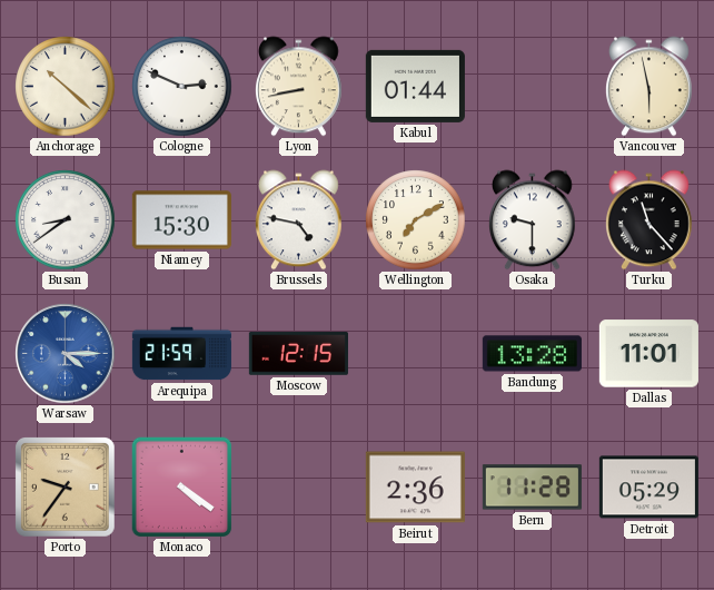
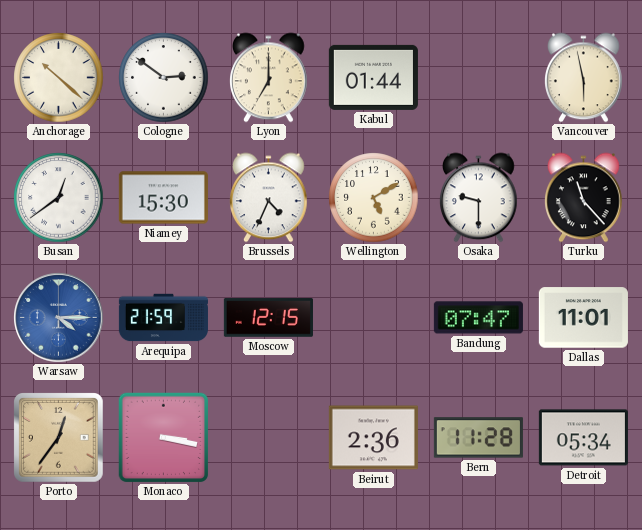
Cologne: 2:49 -> 2:51
Lyon: 8:43 -> 7:00
Busan: 8:39 -> 12:39
Brussels: 4:47 -> 4:34
Wellington: 7:10 -> 5:10
Bandung: 13:28 -> 07:47
Porto: 9:36 -> 12:36
Monaco: 4:21 -> 3:17
Detroit: 05:29 -> 05:34
